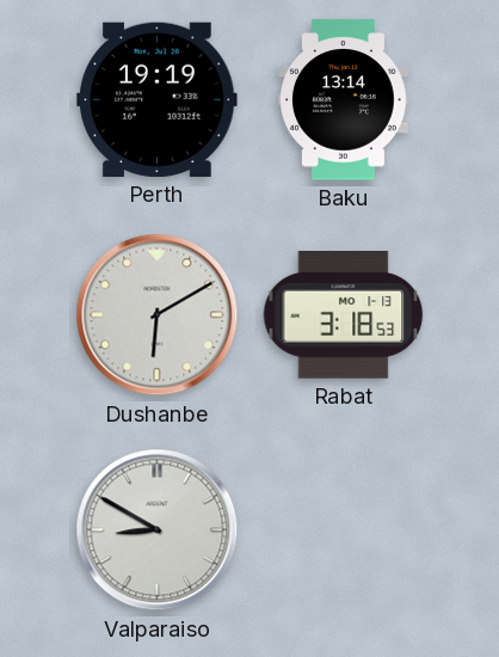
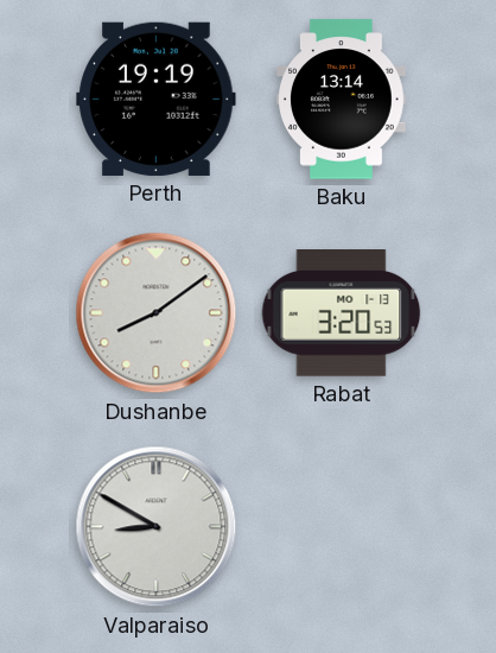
Dushanbe: 6:10 -> 8:09
Rabat: 3:18 -> 3:20
